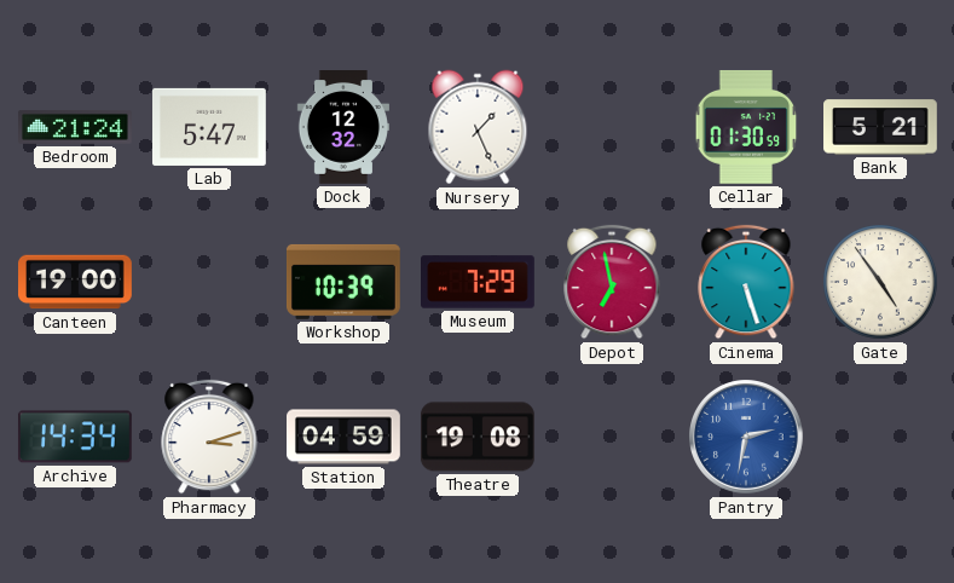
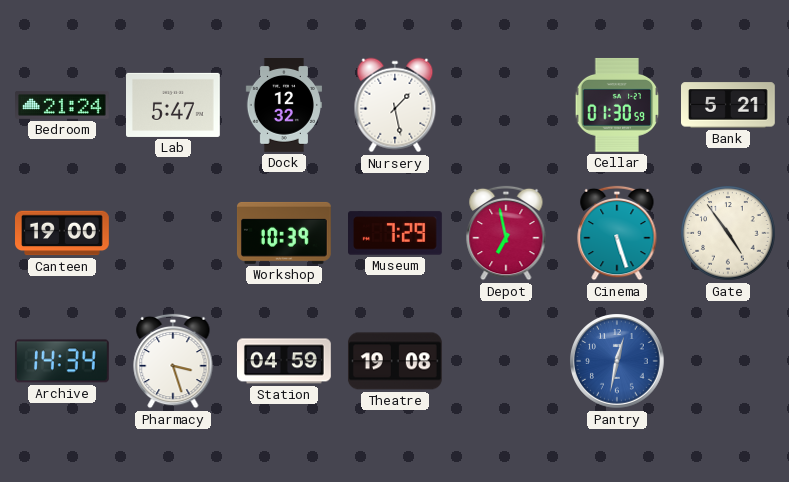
Nursery: 1:26 -> 1:28
Pharmacy: 3:12 -> 3:27
Pantry: 2:32 -> 12:32
